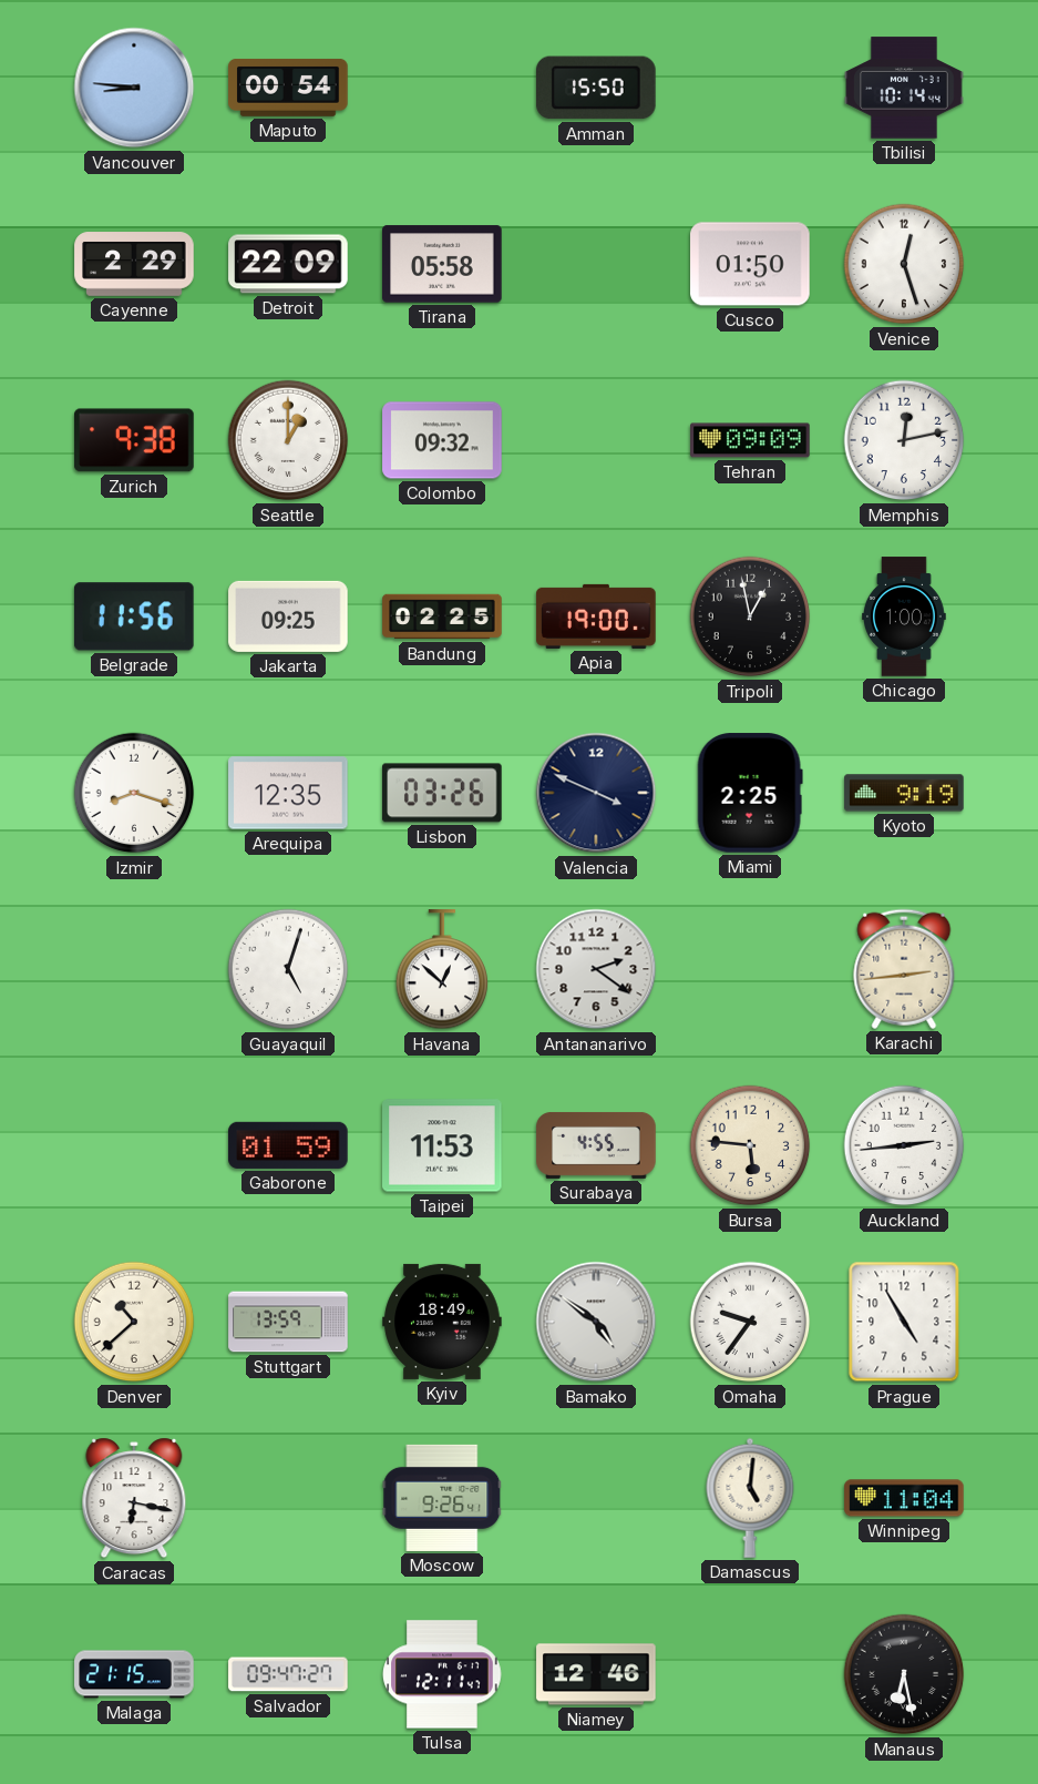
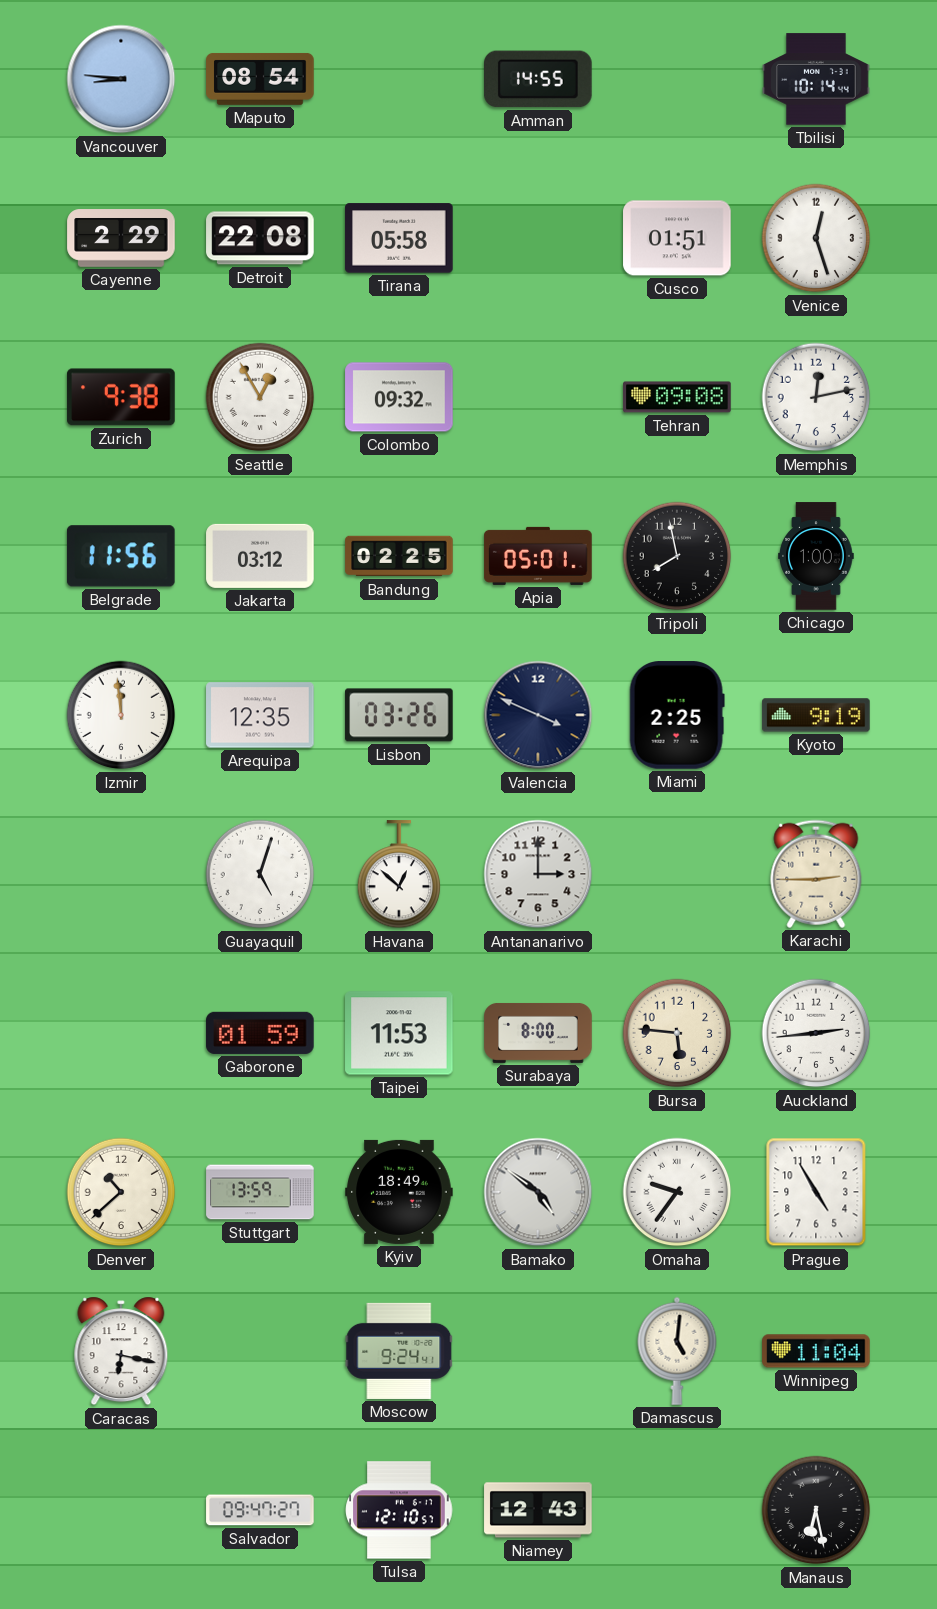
Maputo: 00:54 -> 08:54
Amman: 15:50 -> 14:55
Detroit: 22:09 -> 22:08
Cusco: 01:50 -> 01:51
Seattle: 1:00 -> 12:55
Tehran: 09:09 -> 09:08
Jakarta: 09:25 -> 03:12
Apia: 19:00 -> 05:01
Tripoli: 12:58 -> 7:58
Izmir: 8:18 -> 11:59
Antananarivo: 2:21 -> 3:00
Karachi: 2:44 -> 2:45
Surabaya: 4:55 -> 8:00
Moscow: 9:26 -> 9:24
Malaga: 21:15 -> none
Tulsa: 12:11 -> 12:10
Niamey: 12:46 -> 12:43
